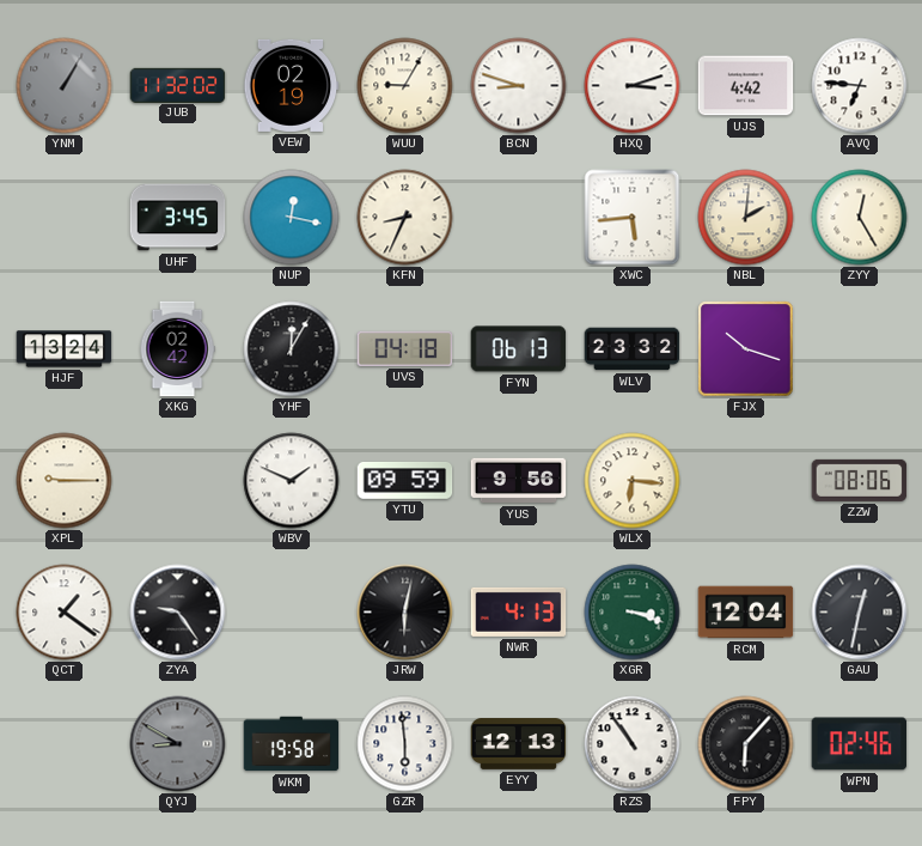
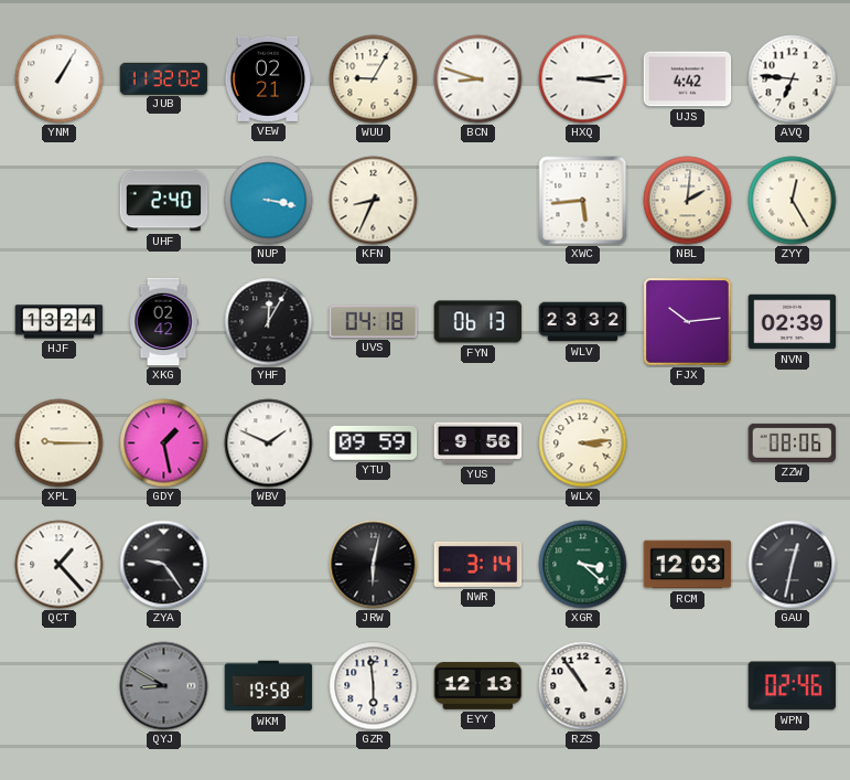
YNM dial: grey -> white
VEW: 02:19 -> 02:21
HXQ: 3:12 -> 3:14
UHF: 3:45 -> 2:40
NUP: 12:17 -> 3:17
FJX: 10:18 -> 10:14
NVN: none -> 02:39
GDY: none -> 1:28
WLX: 6:16 -> 3:14
QCT: 1:21 -> 1:23
NWR: 4:13 -> 3:14
XGR: 3:18 -> 3:22
RCM: 12:04 -> 12:03
FPY: 6:07 -> none
